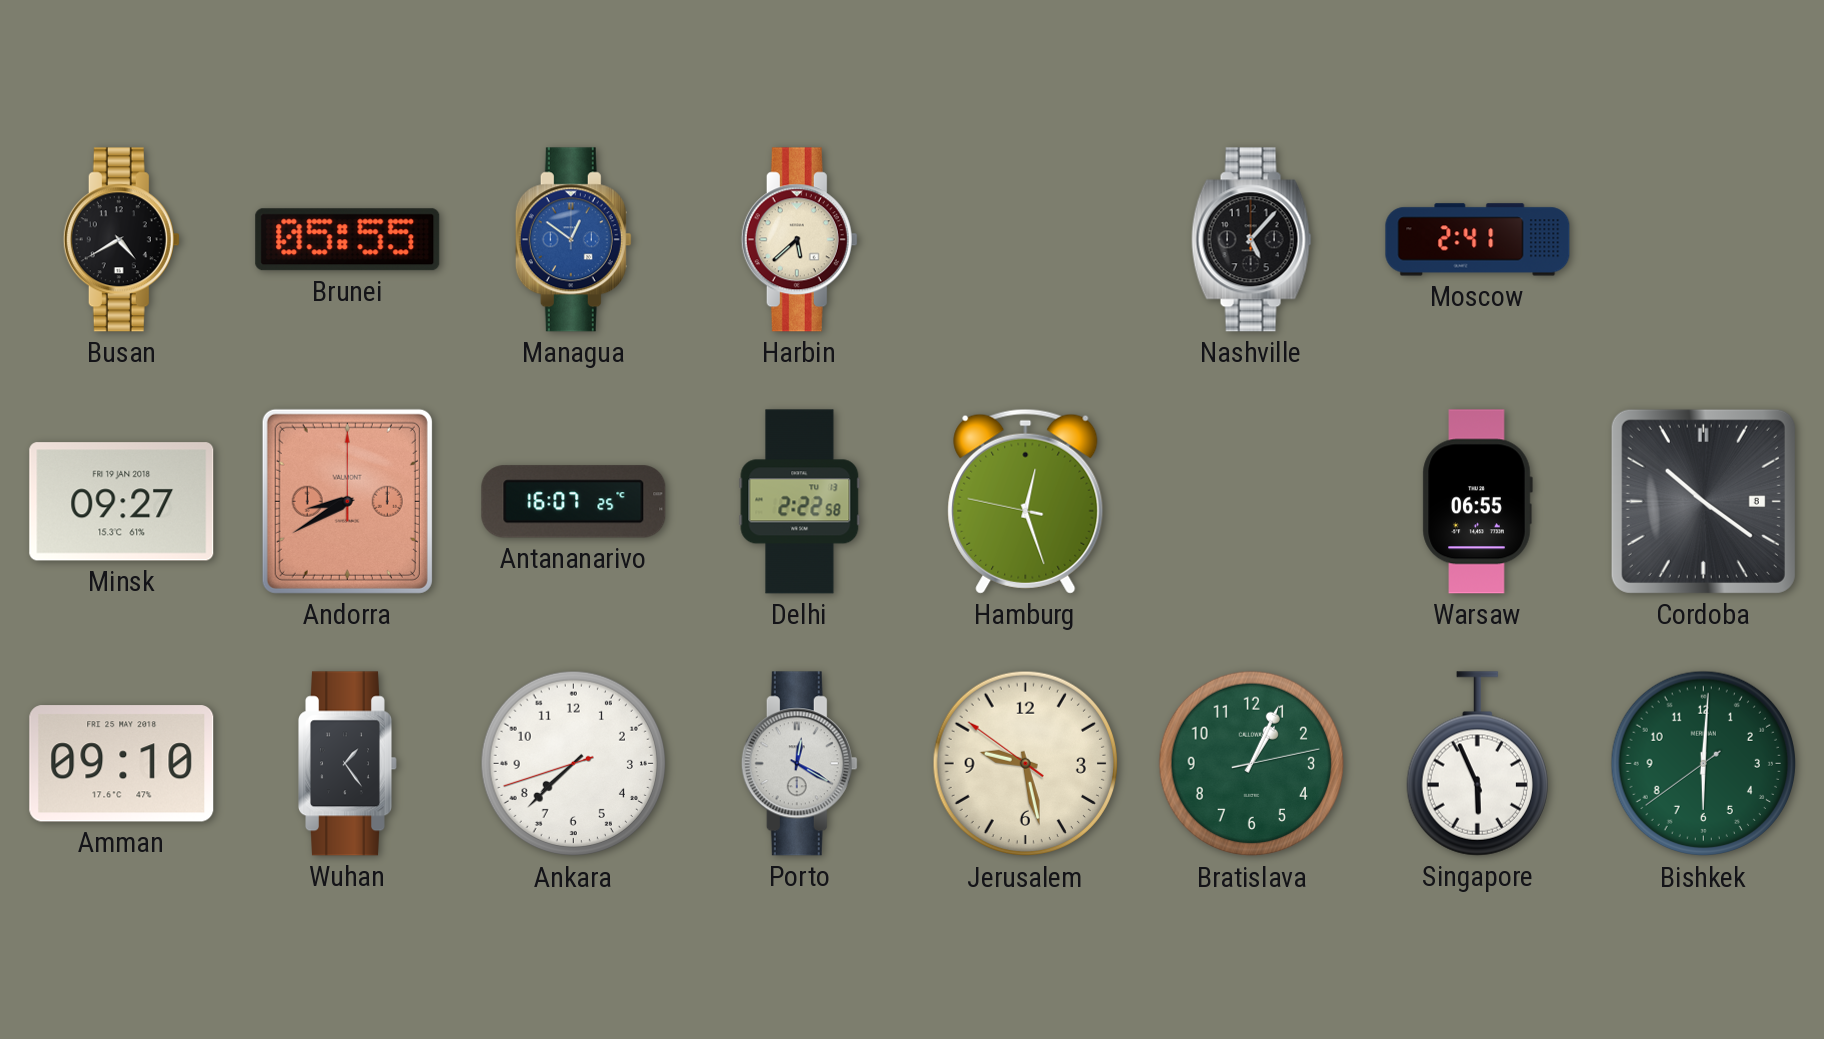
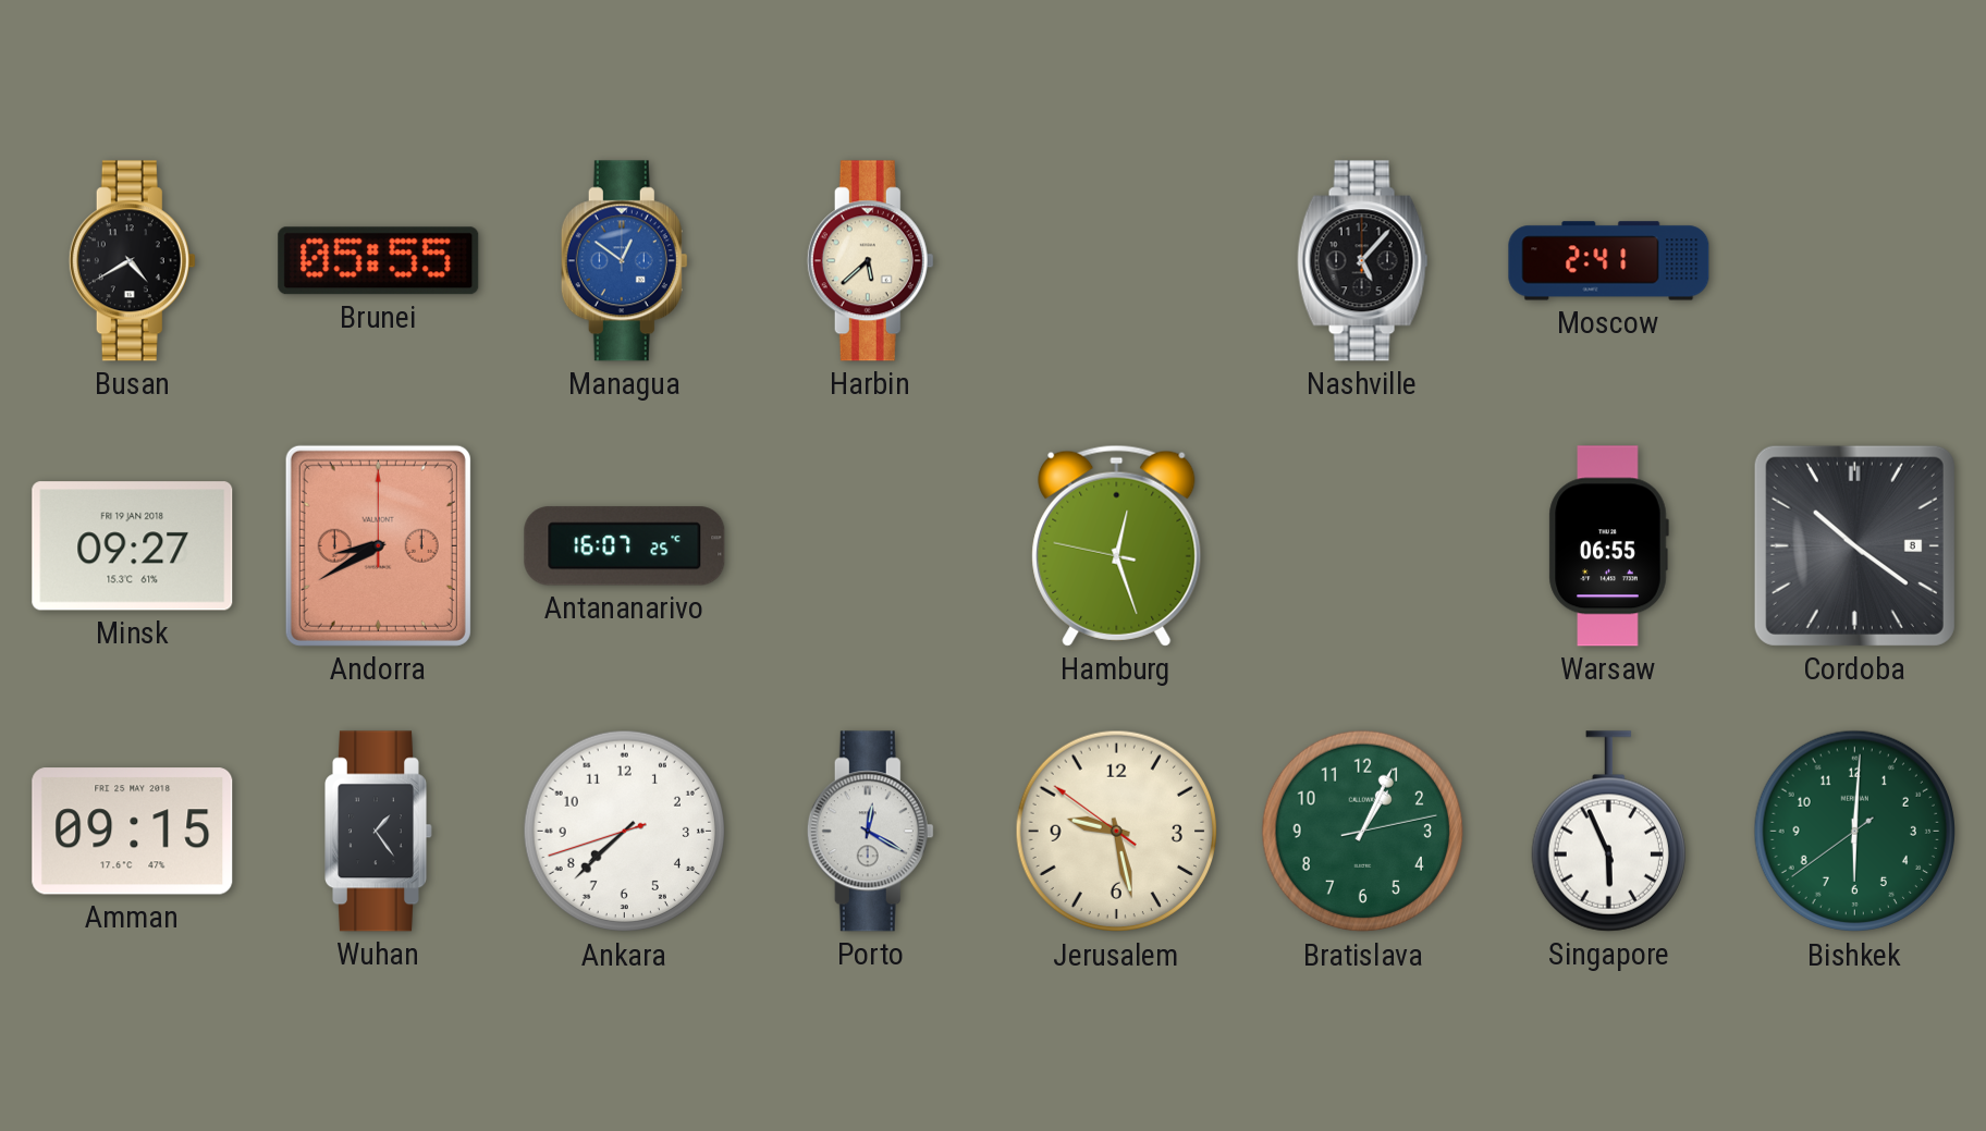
Delhi: 2:22 -> none
Amman: 09:10 -> 09:15
